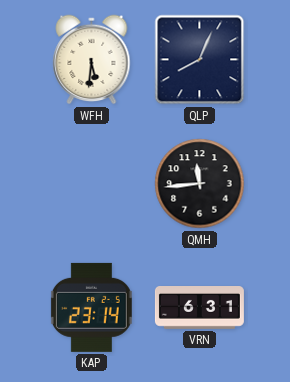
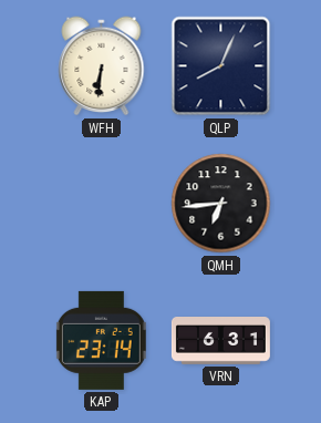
WFH: 5:31 -> 6:31
QMH: 11:44 -> 6:44
